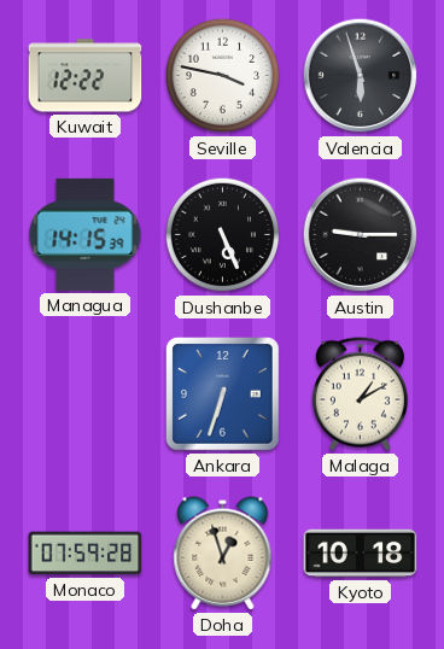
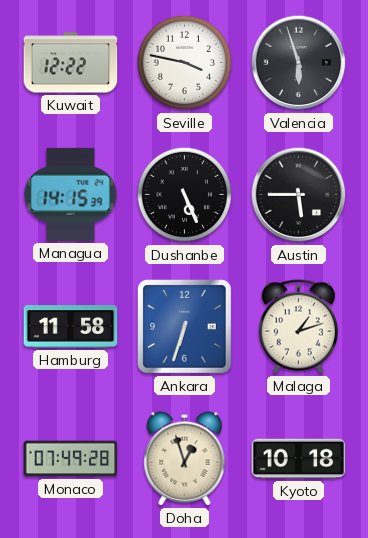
Austin: 9:15 -> 5:45
Hamburg: none -> 11:58
Malaga: 1:10 -> 1:12
Monaco: 07:59 -> 07:49
